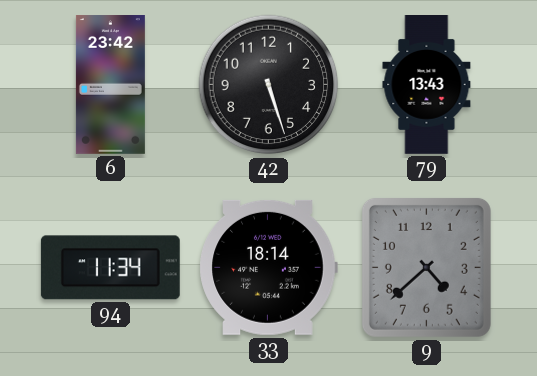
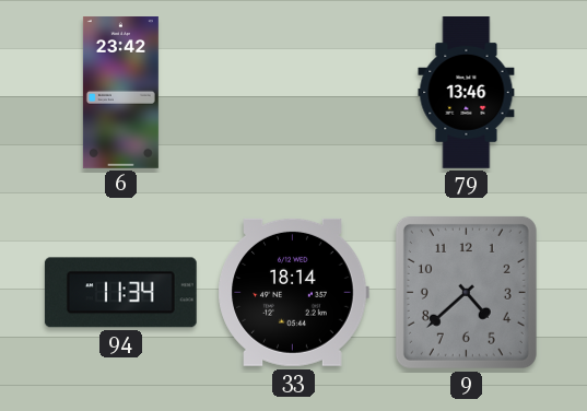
42: 5:27 -> none
79: 13:43 -> 13:46
